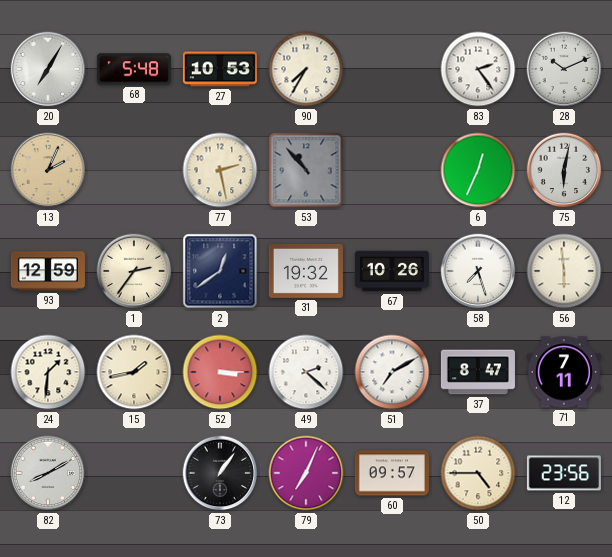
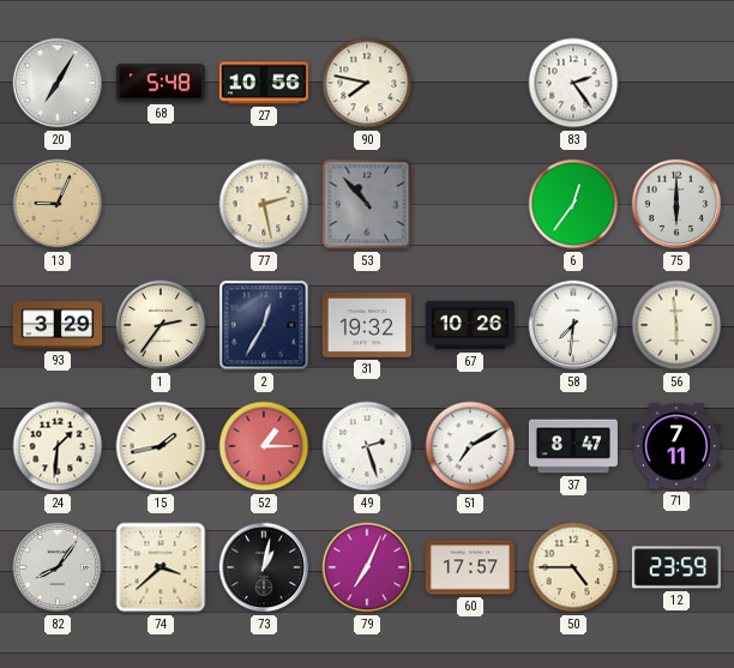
27: 10:53 -> 10:56
90: 7:35 -> 7:47
28: 10:11 -> none
13: 2:04 -> 9:04
6: 12:34 -> 12:36
75: 6:02 -> 6:00
93: 12:59 -> 3:29
2: 12:39 -> 12:35
58: 7:27 -> 7:31
52: 3:15 -> 1:15
49: 2:22 -> 2:27
82: 8:10 -> 8:06
74: none -> 3:38
73: 1:06 -> 1:02
60: 09:57 -> 17:57
12: 23:56 -> 23:59
